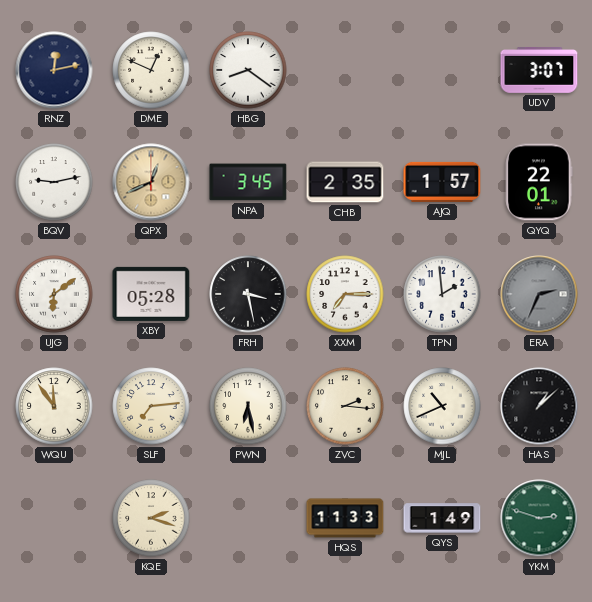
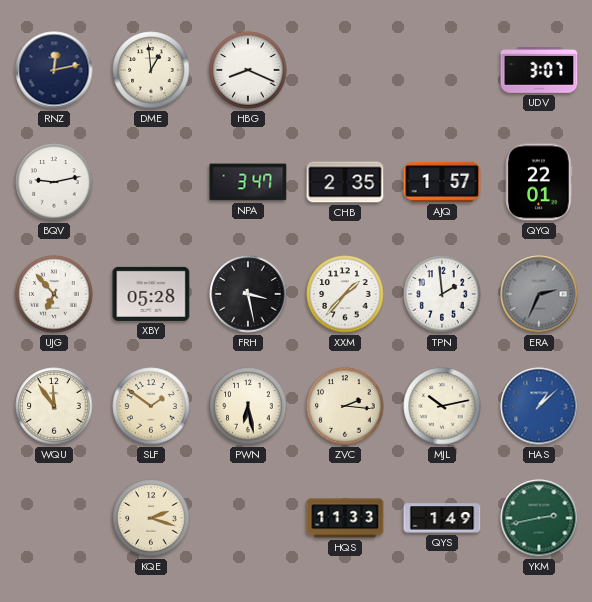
DME: 12:49 -> 12:59
HBG: 8:21 -> 8:19
QPX: 12:41 -> none
NPA: 3:45 -> 3:47
UJG: 6:09 -> 6:53
XXM: 7:15 -> 1:37
SLF: 7:14 -> 1:51
MJL: 10:41 -> 10:13
HAS dial: black -> blue
YKM: 2:48 -> 2:43
